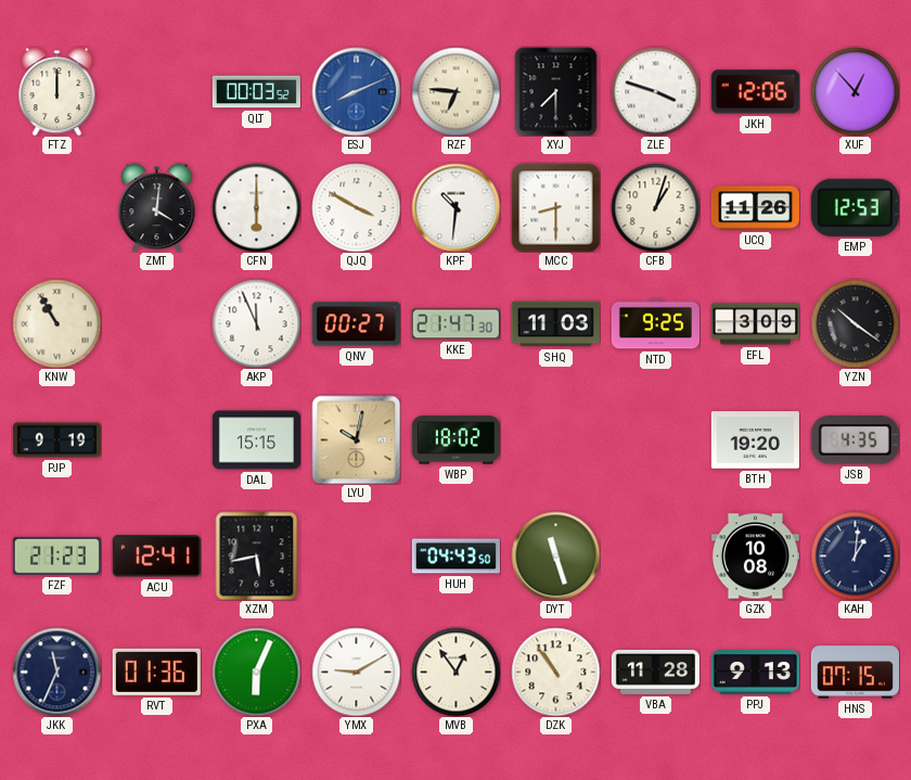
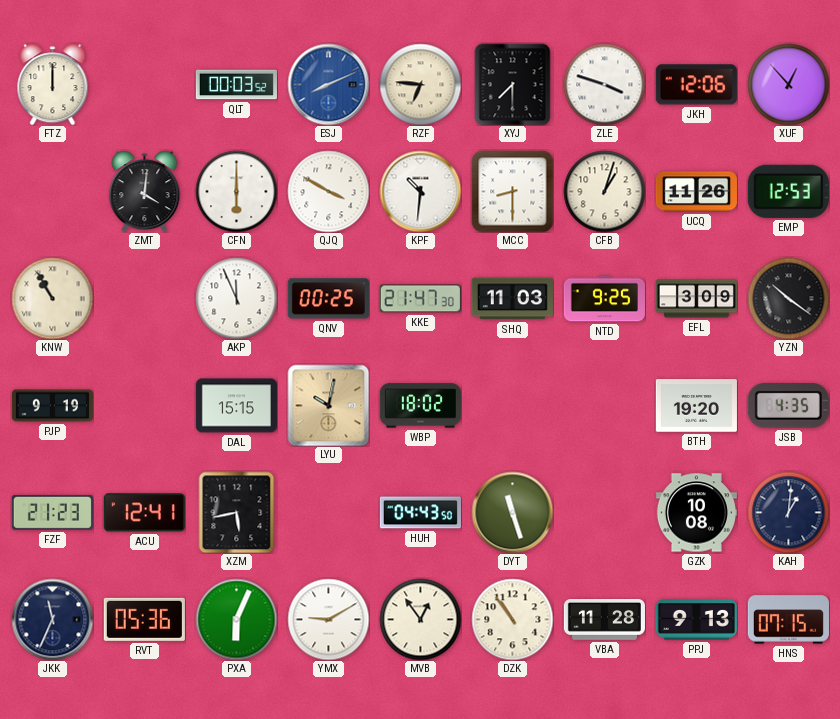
QNV: 00:27 -> 00:25
RVT: 01:36 -> 05:36
